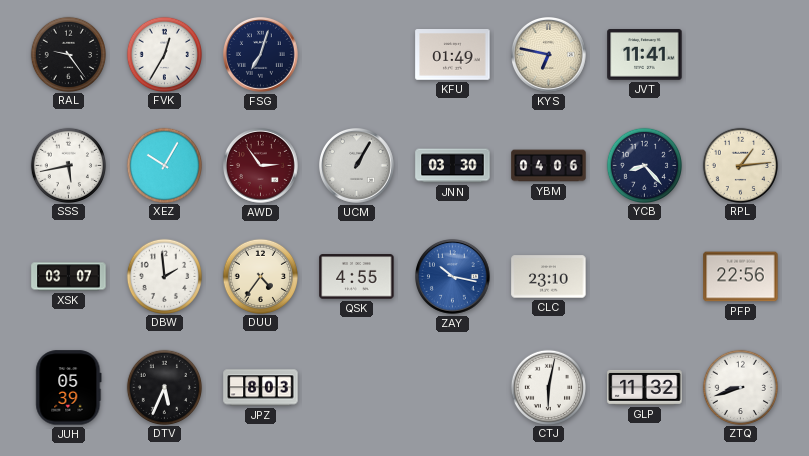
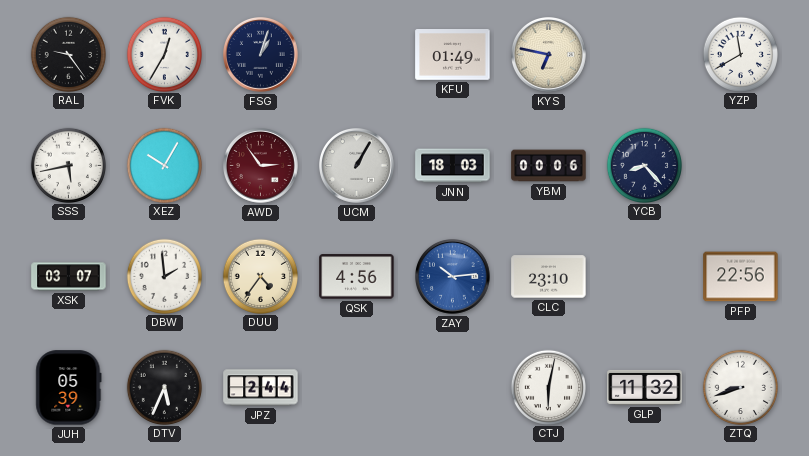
FSG: 7:03 -> 1:03
JVT: 11:41 -> none
YZP: none -> 11:40
JNN: 03:30 -> 18:03
YBM: 04:06 -> 00:06
RPL: 1:14 -> none
QSK: 4:55 -> 4:56
ZAY: 10:17 -> 10:14
JPZ: 8:03 -> 2:44
